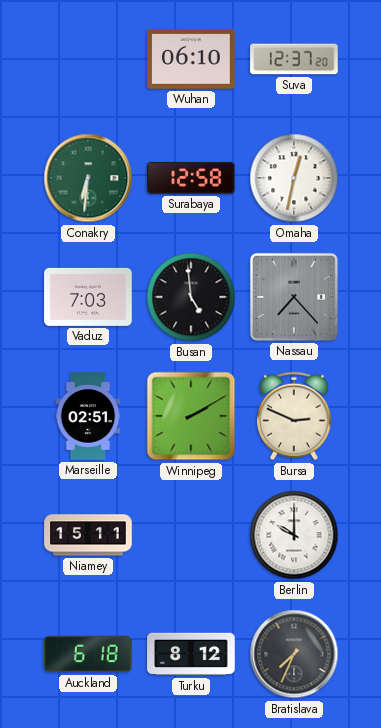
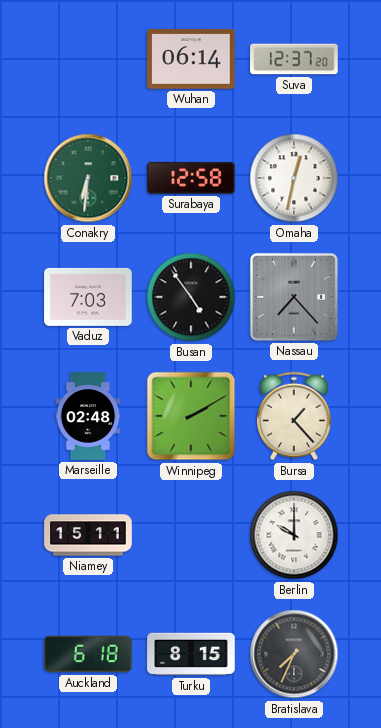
Wuhan: 06:10 -> 06:14
Busan: 4:59 -> 4:54
Marseille: 02:51 -> 02:48
Bursa: 2:49 -> 1:23
Turku: 8:12 -> 8:15
